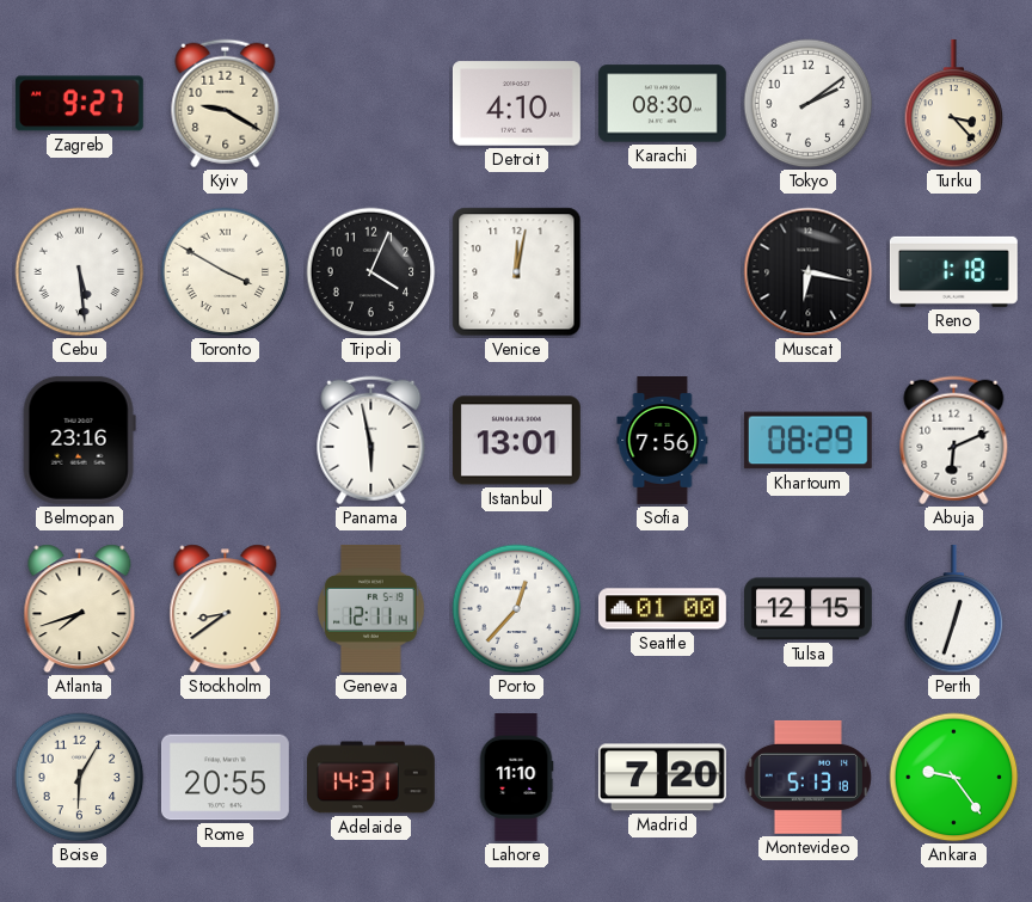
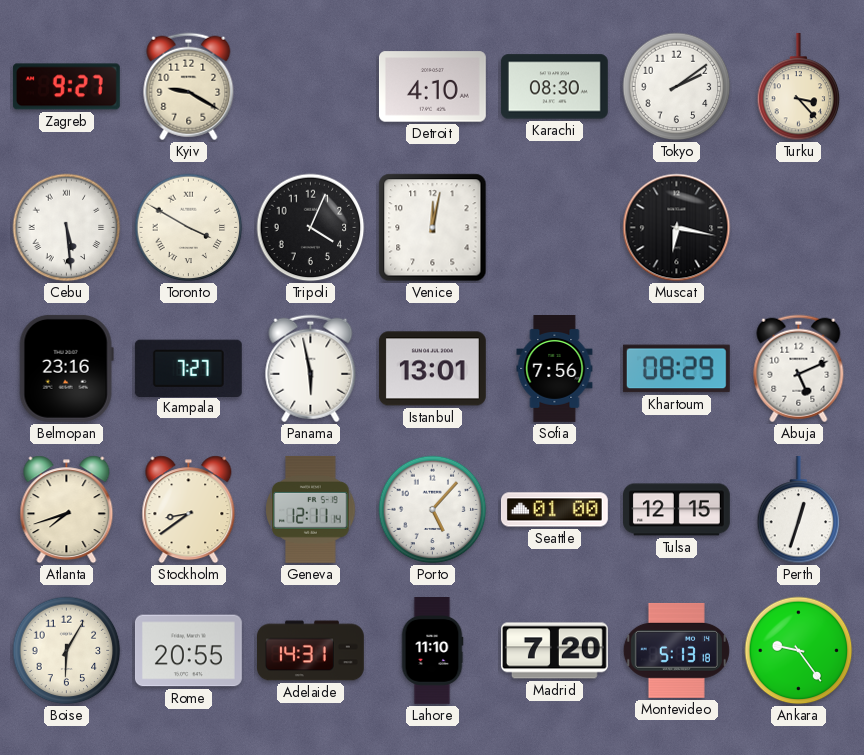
Reno: 1:18 -> none
Kampala: none -> 7:27
Abuja: 6:11 -> 5:11
Porto: 12:37 -> 5:07
